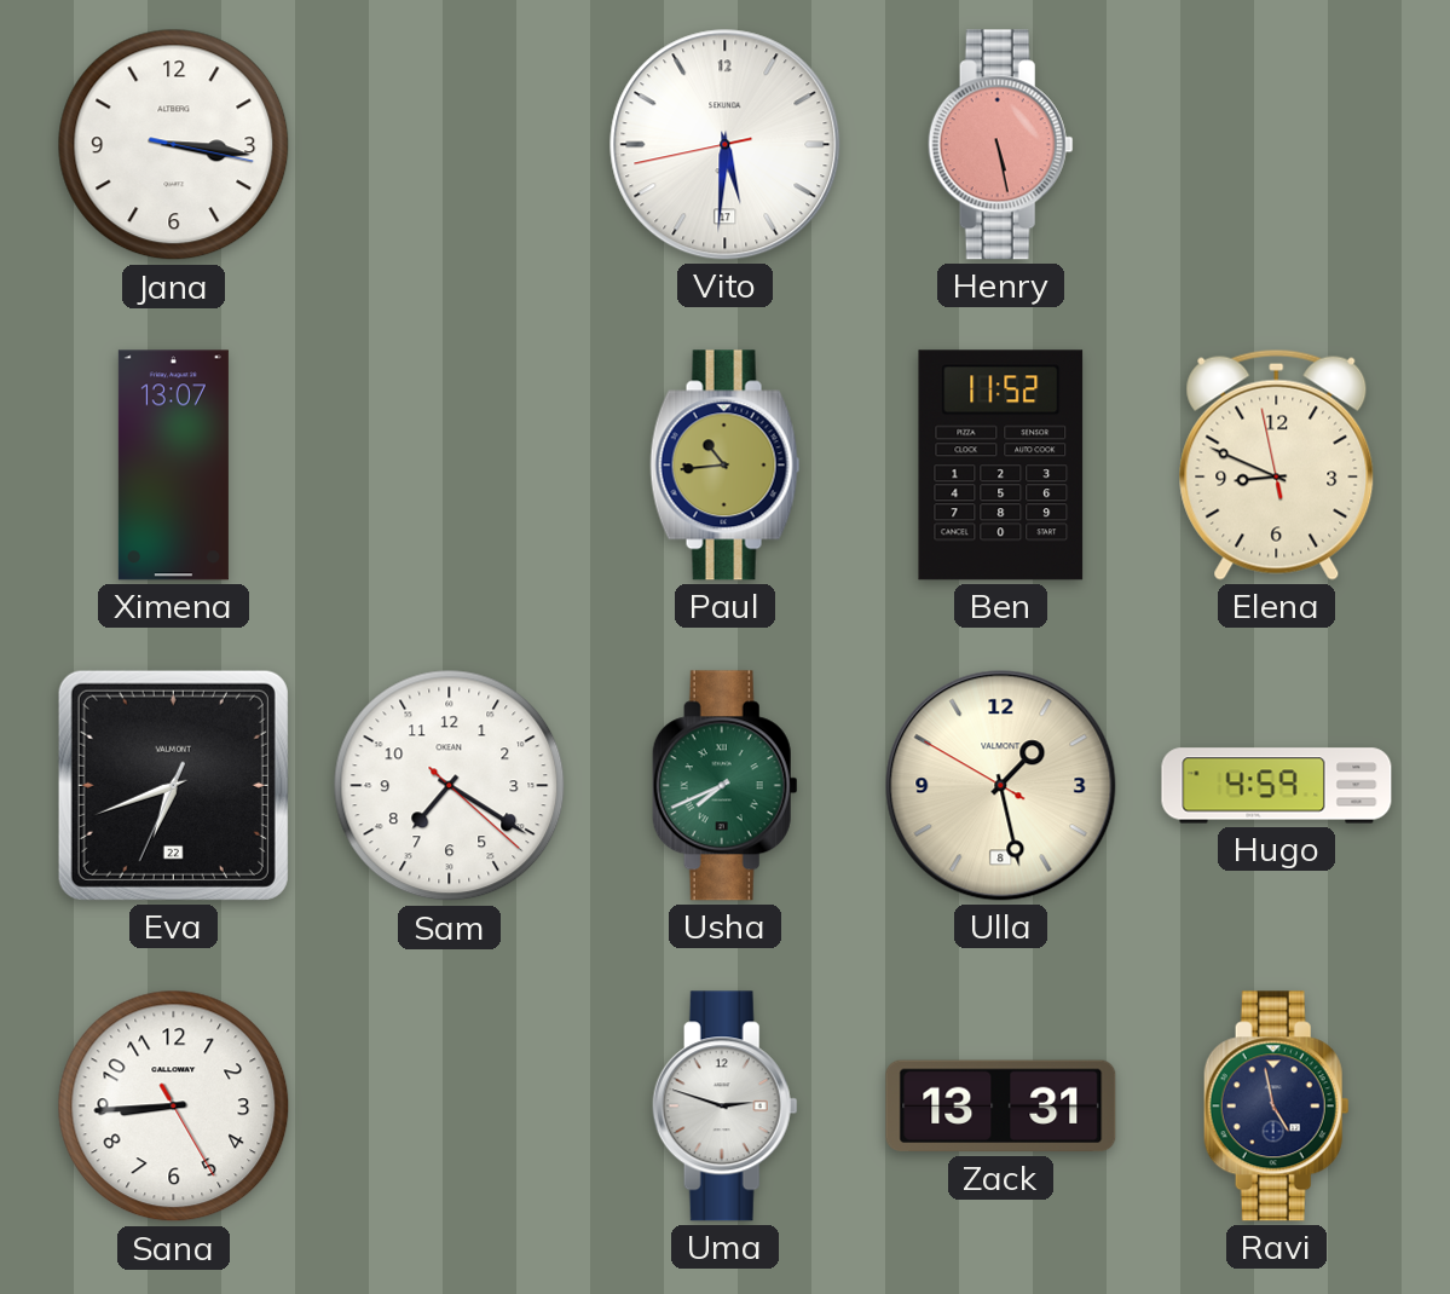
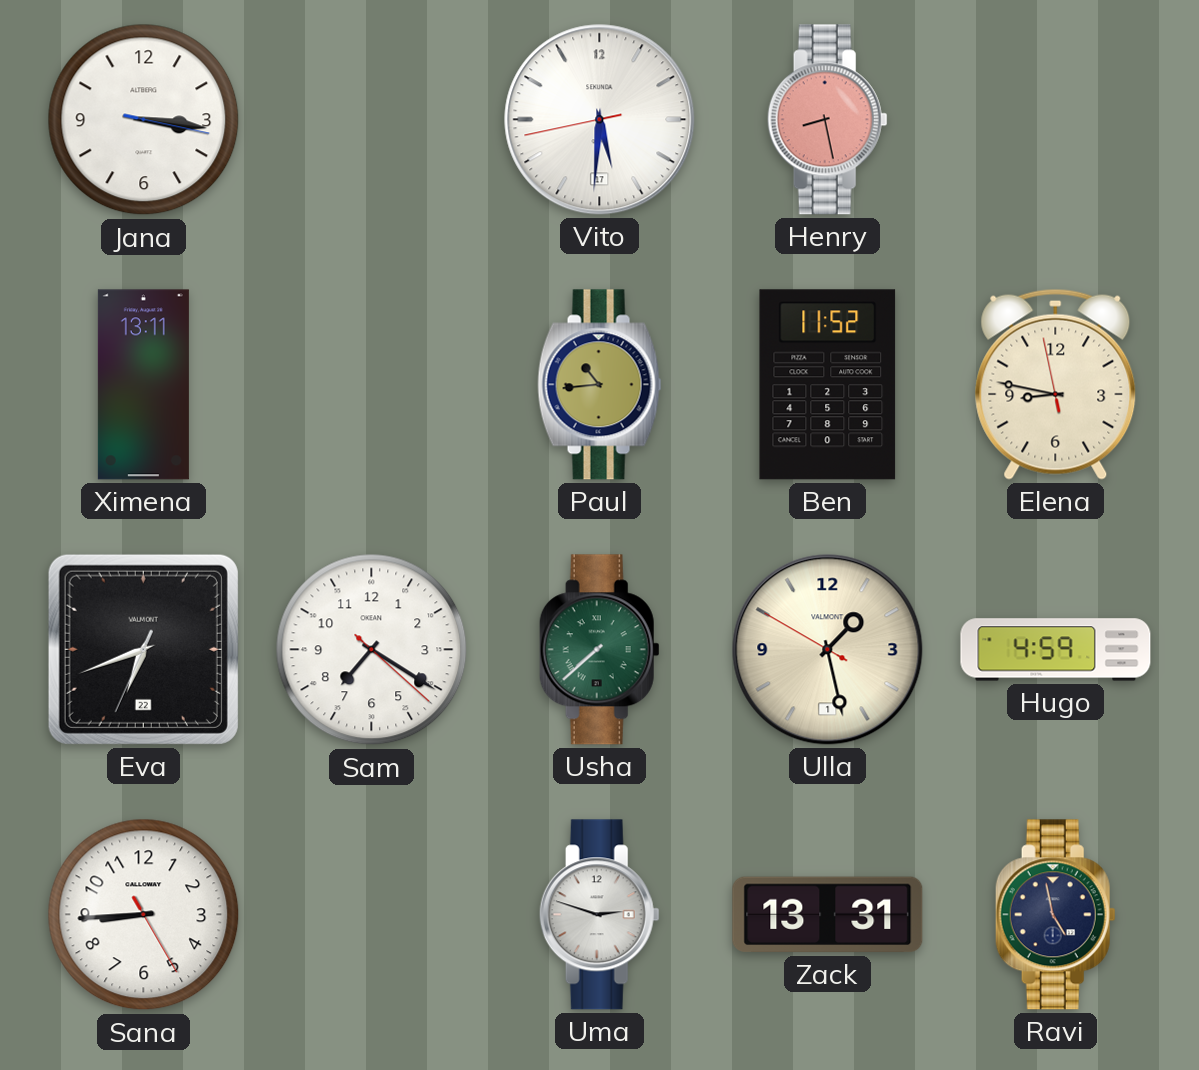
Henry: 5:28 -> 8:28
Ximena: 13:07 -> 13:11
Elena: 8:48 -> 8:46
Usha: 7:41 -> 7:38
Ulla date: 8 -> 1
